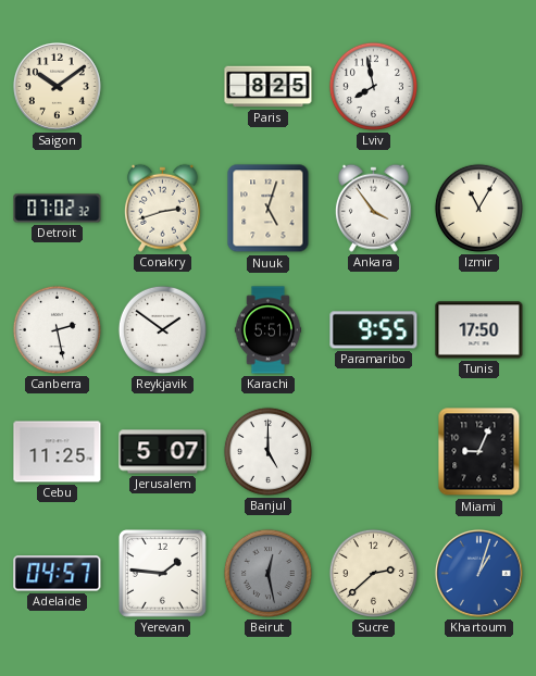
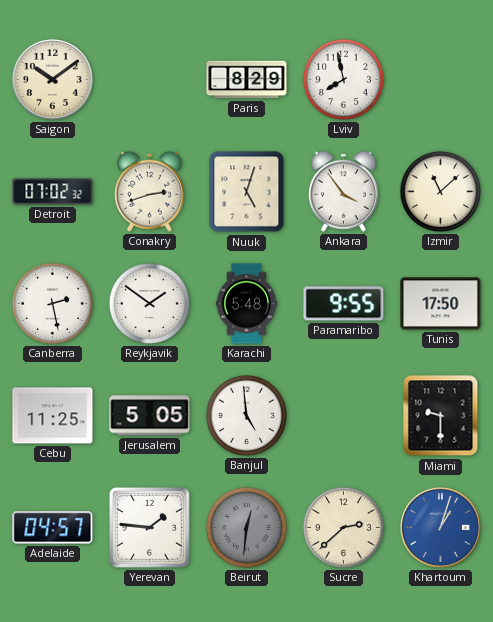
Paris: 8:25 -> 8:29
Izmir: 11:05 -> 11:08
Karachi: 5:51 -> 5:48
Jerusalem: 5:07 -> 5:05
Banjul: 5:00 -> 4:59
Miami: 9:04 -> 9:30
Beirut: 12:28 -> 12:31
